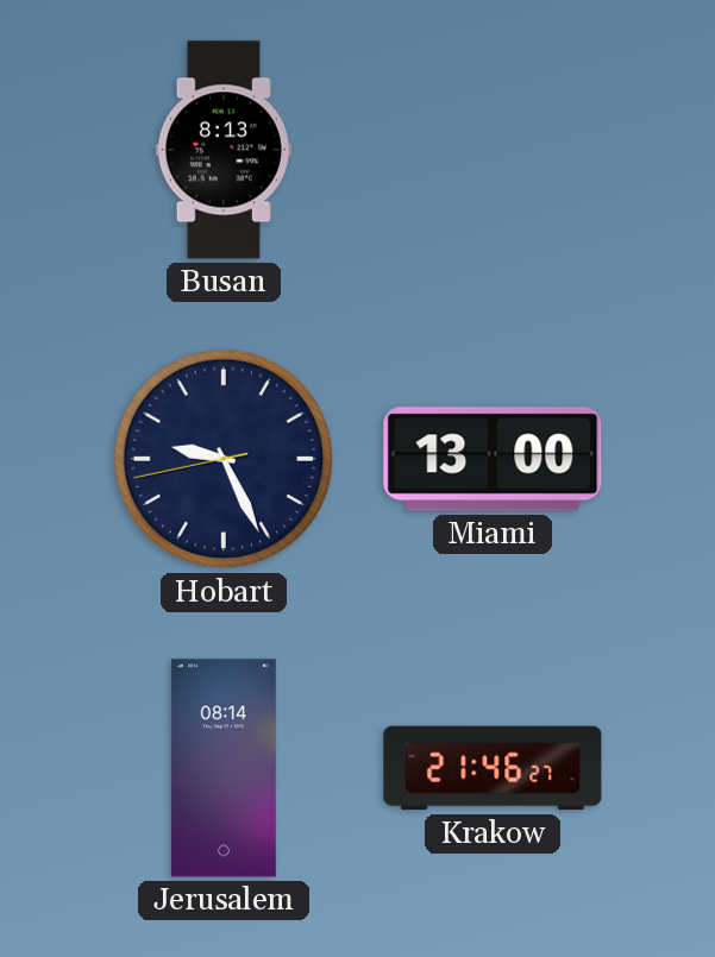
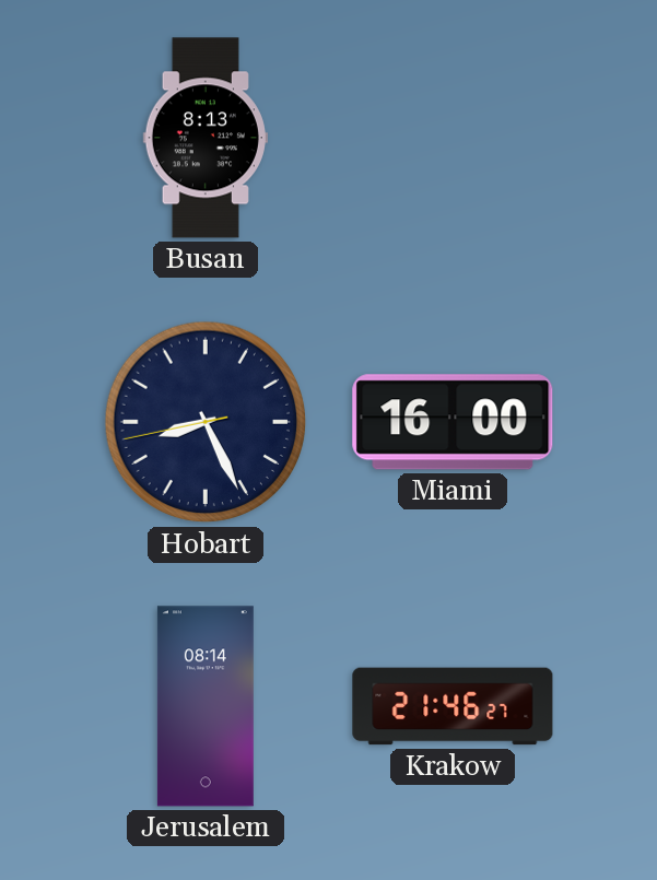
Hobart: 9:25 -> 8:25
Miami: 13:00 -> 16:00
